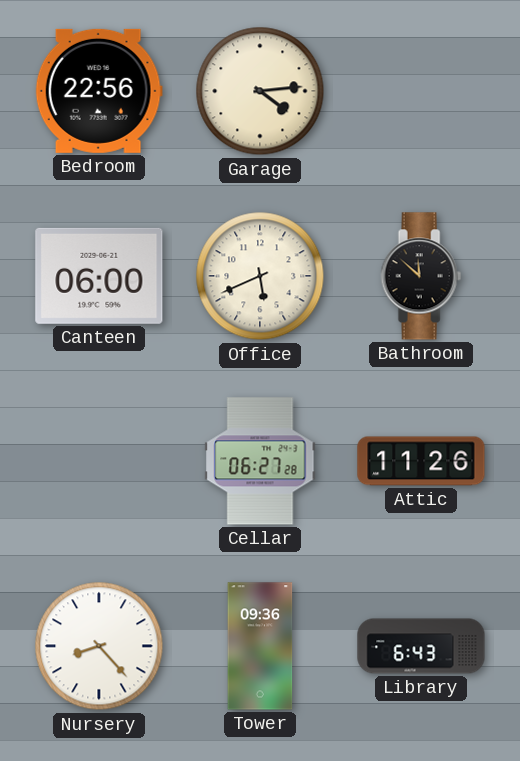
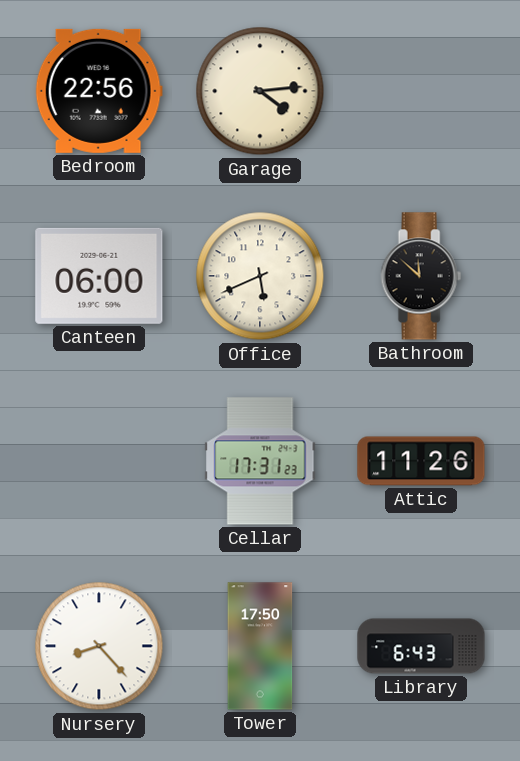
Cellar: 06:27 -> 17:31
Tower: 09:36 -> 17:50
